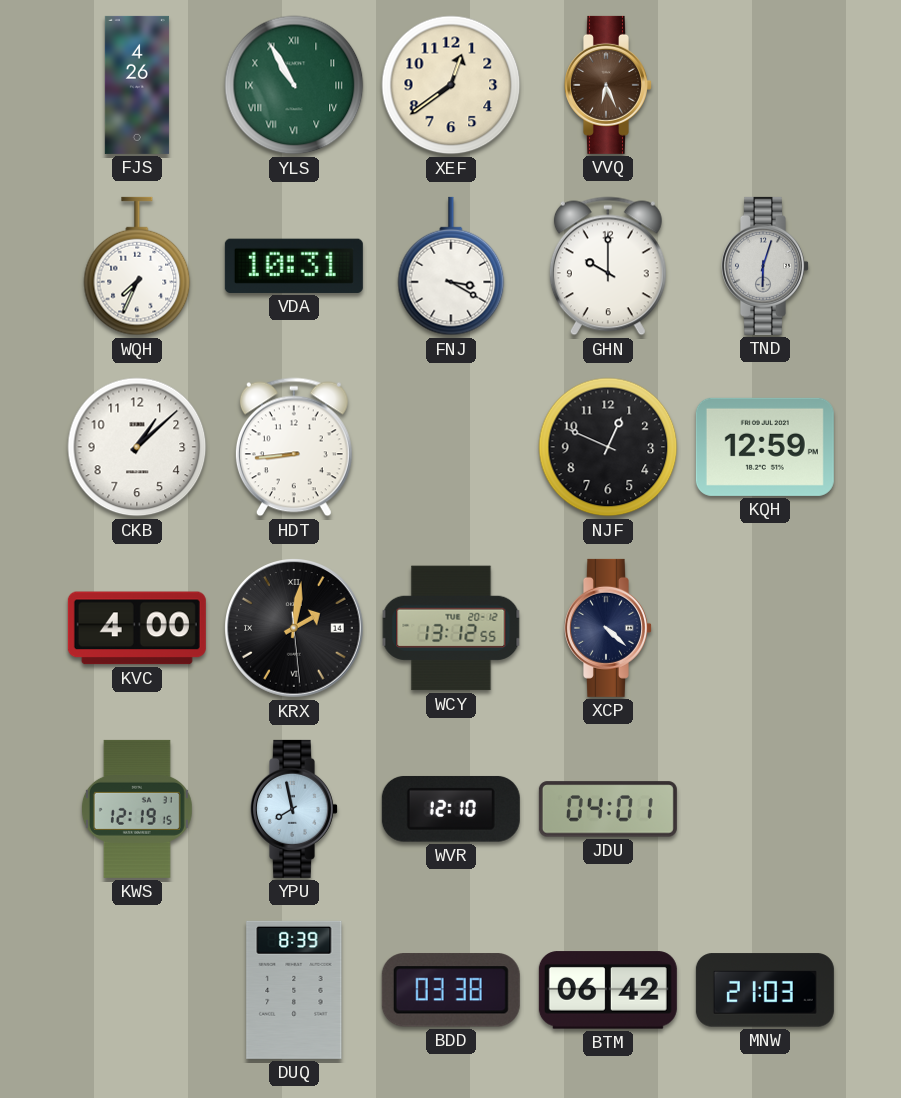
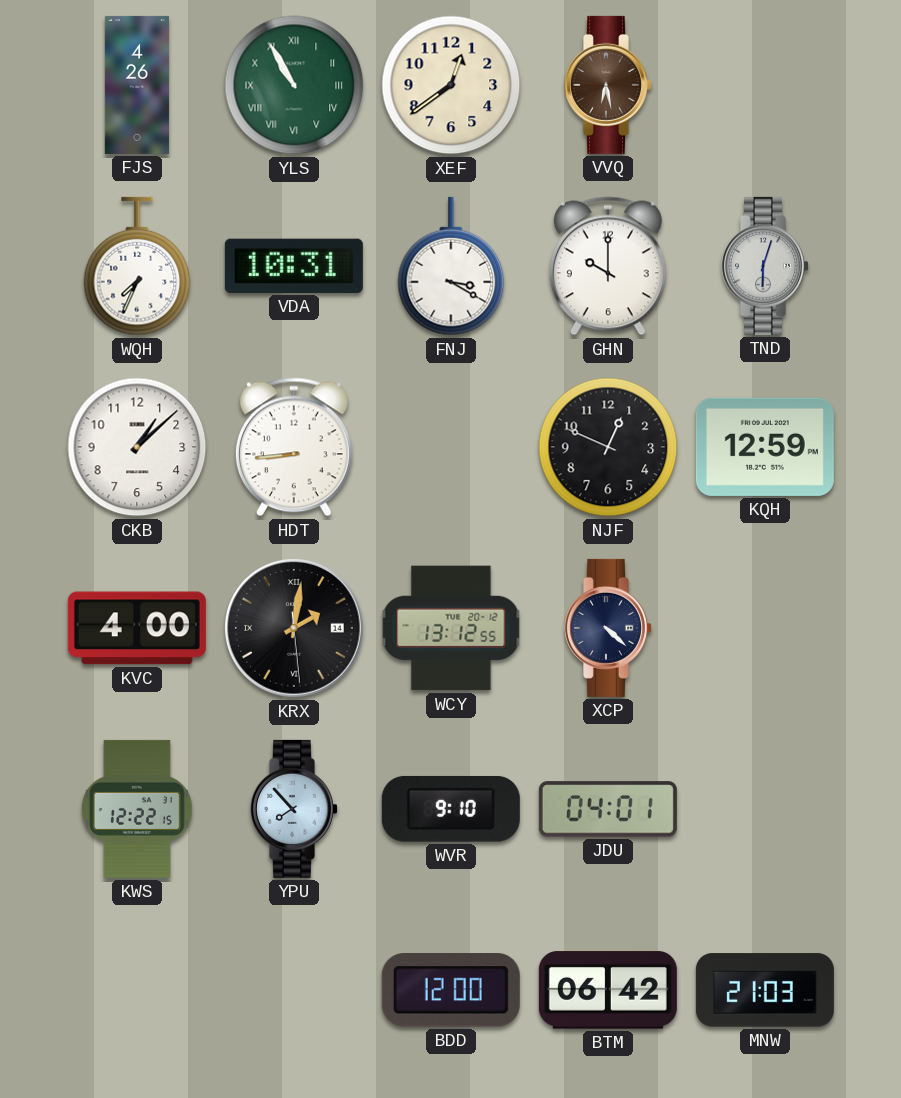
VVQ: 6:26 -> 6:28
KWS: 12:19 -> 12:22
YPU: 7:58 -> 7:53
WVR: 12:10 -> 9:10
DUQ: 8:39 -> none
BDD: 03:38 -> 12:00
